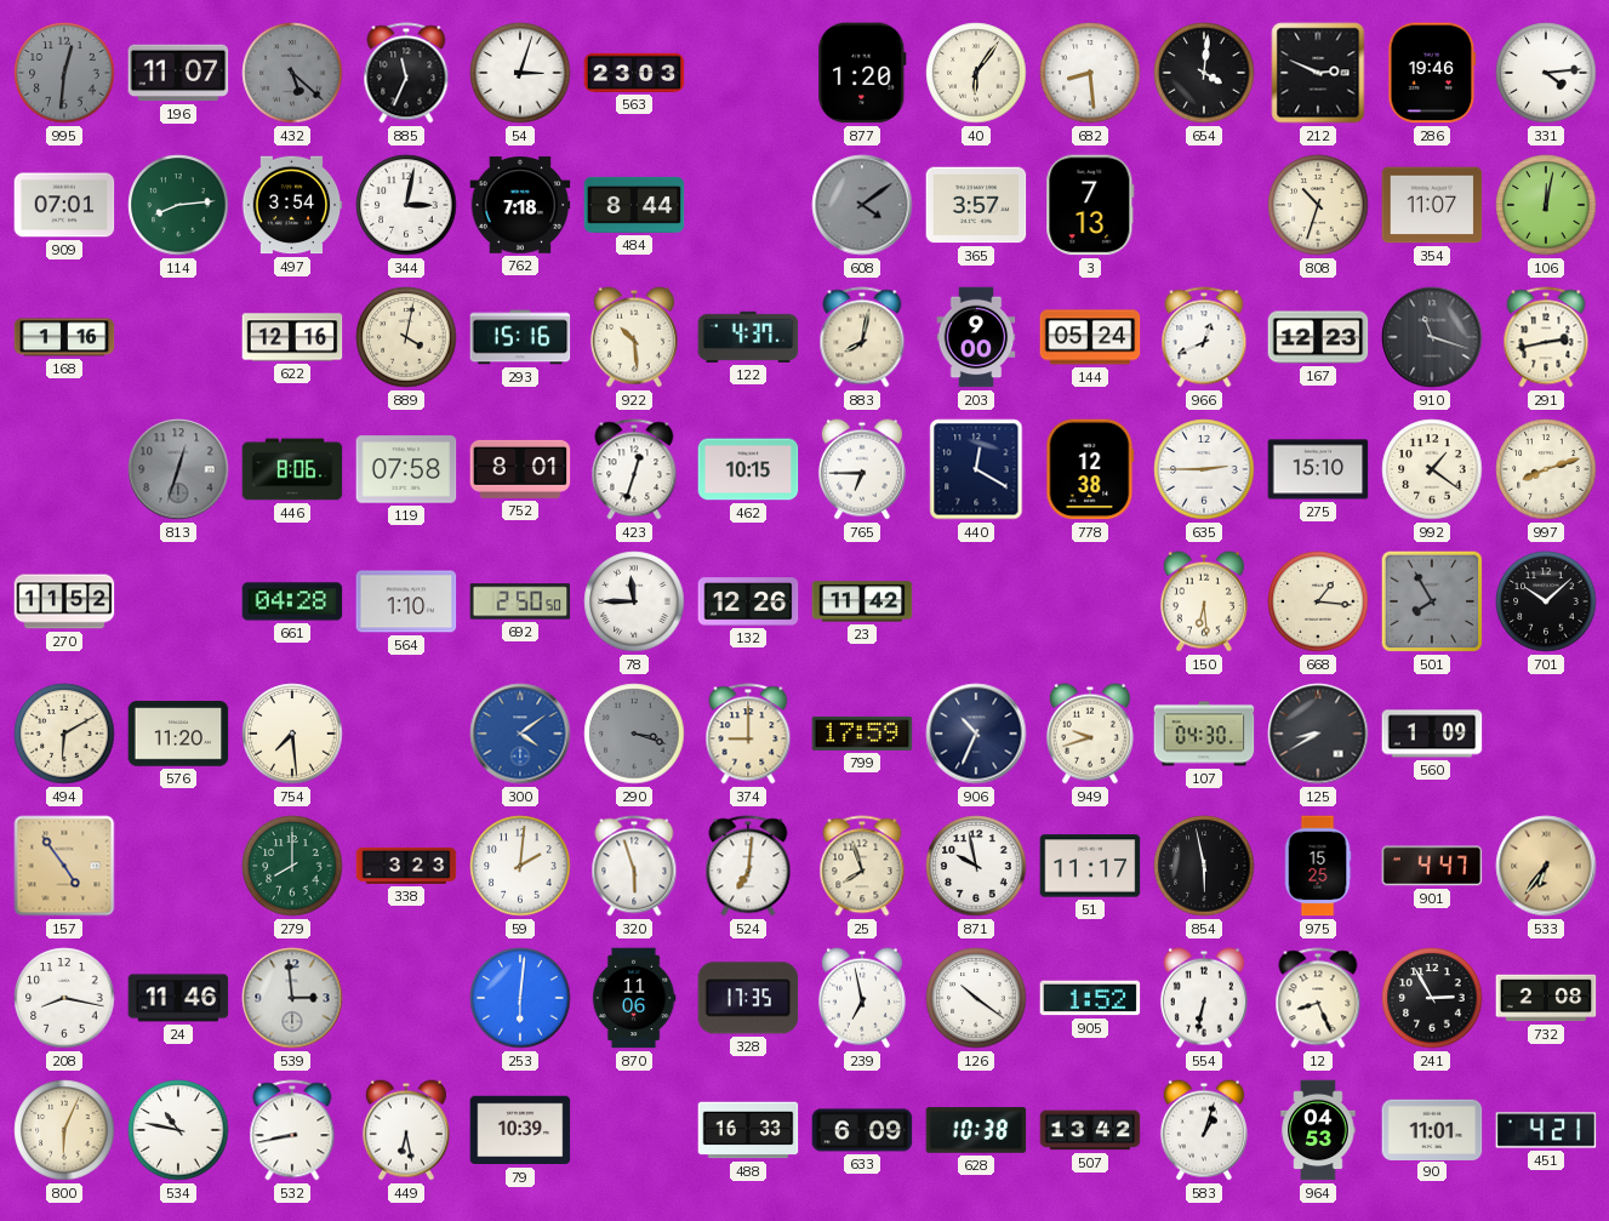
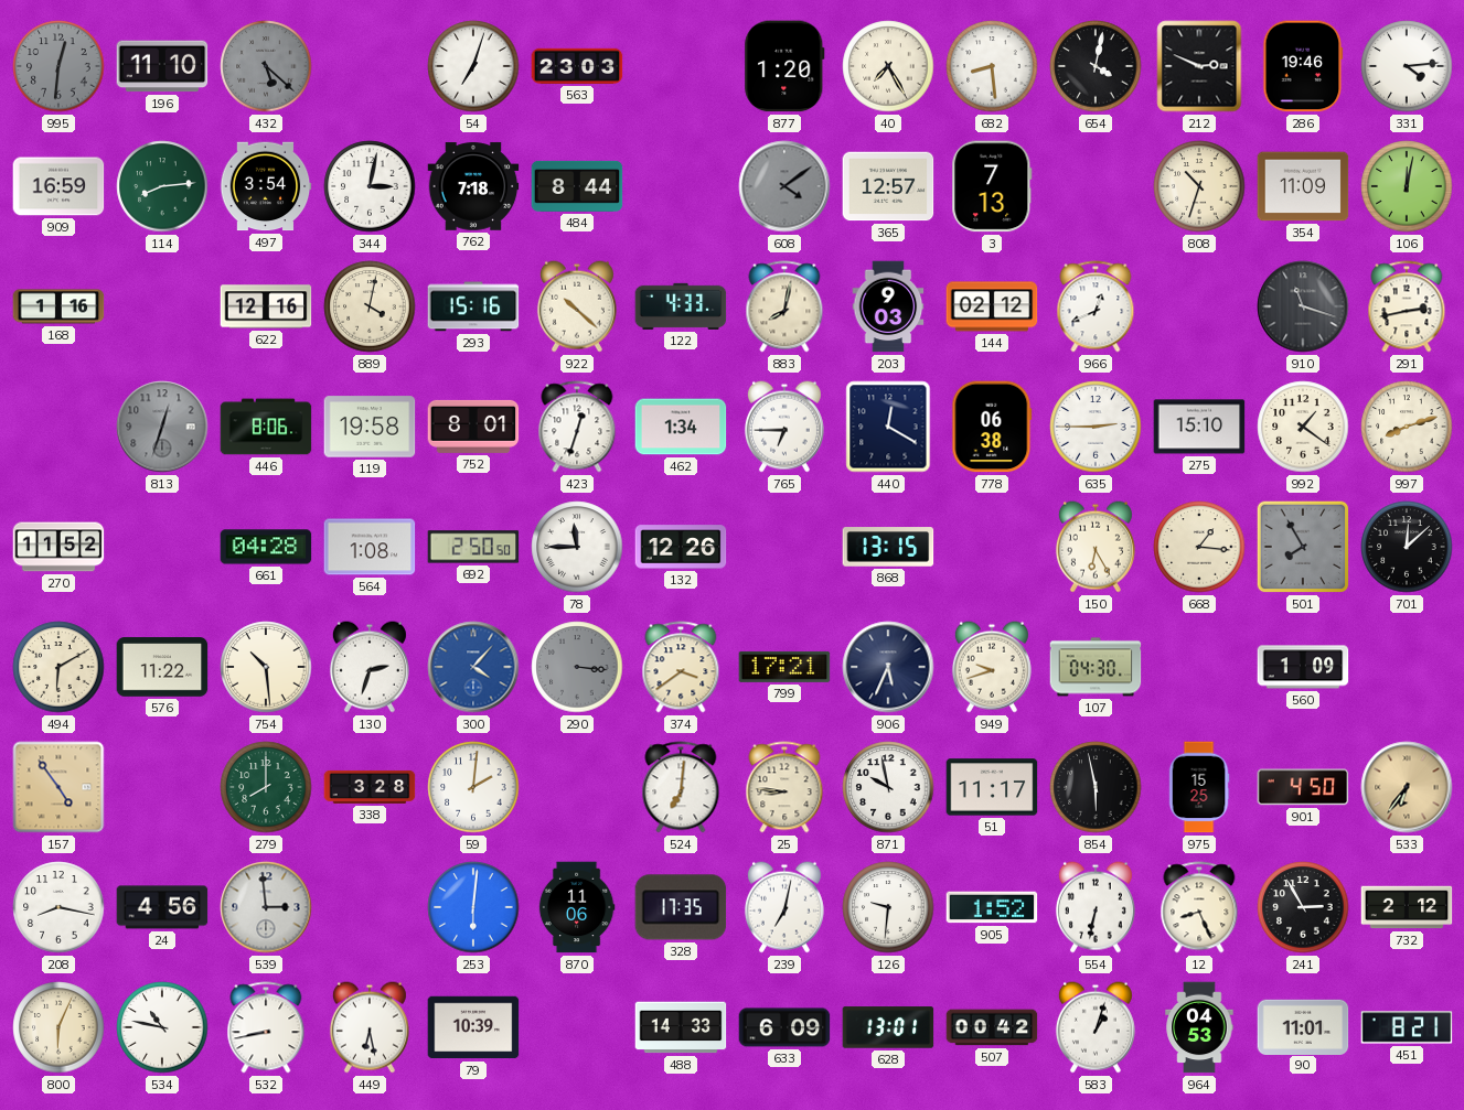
196: 11:07 -> 11:10
885: 11:34 -> none
54: 3:03 -> 7:03
40: 6:06 -> 7:25
654: 4:01 -> 4:02
909: 07:01 -> 16:59
365: 3:57 -> 12:57
354: 11:07 -> 11:09
922: 10:29 -> 10:22
122: 4:37 -> 4:33
203: 9:00 -> 9:03
144: 05:24 -> 02:12
167: 12:23 -> none
119: 07:58 -> 19:58
462: 10:15 -> 1:34
778: 12:38 -> 06:38
564: 1:10 -> 1:08
23: 11:42 -> none
868: none -> 13:15
150: 6:29 -> 6:25
701: 10:08 -> 12:08
576: 11:20 -> 11:22
754: 7:29 -> 10:29
130: none -> 2:33
300: 4:09 -> 4:07
290: 3:18 -> 3:16
374: 9:00 -> 3:39
799: 17:59 -> 17:21
906: 10:34 -> 5:34
125: 8:40 -> none
338: 3:23 -> 3:28
320: 5:57 -> none
25: 7:57 -> 8:46
901: 4:47 -> 4:50
24: 11:46 -> 4:56
239: 6:58 -> 7:02
126: 10:21 -> 9:31
732: 2:08 -> 2:12
488: 16:33 -> 14:33
628: 10:38 -> 13:01
507: 13:42 -> 00:42
451: 4:21 -> 8:21
